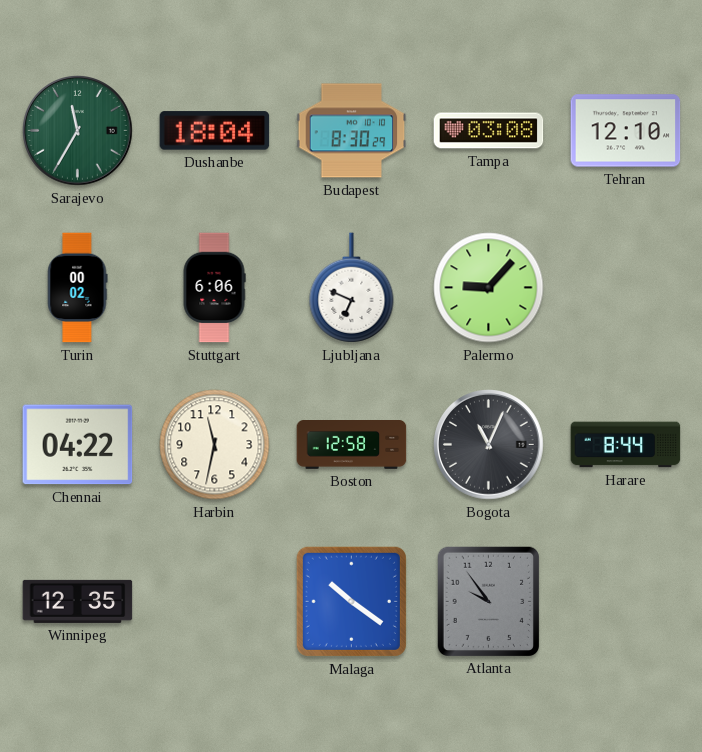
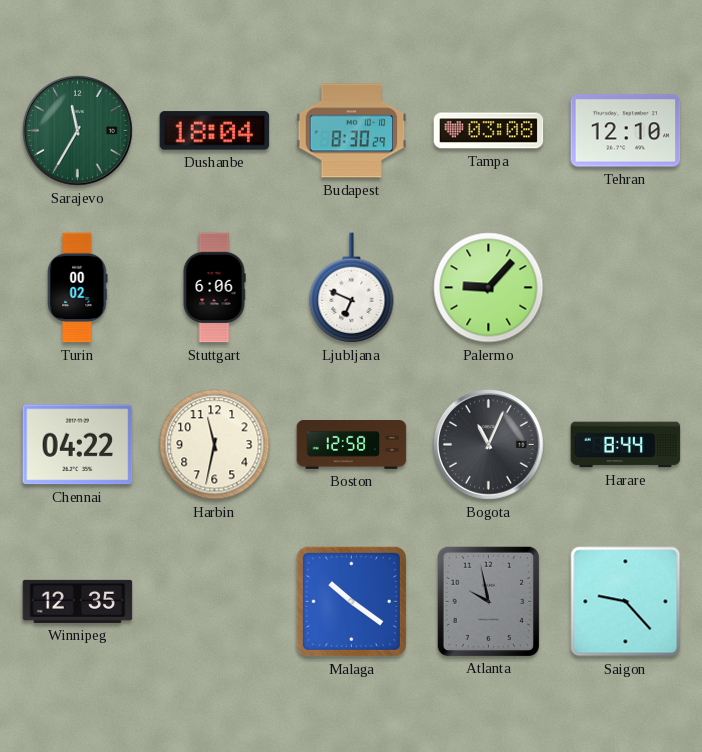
Atlanta: 9:54 -> 9:58
Saigon: none -> 9:23
